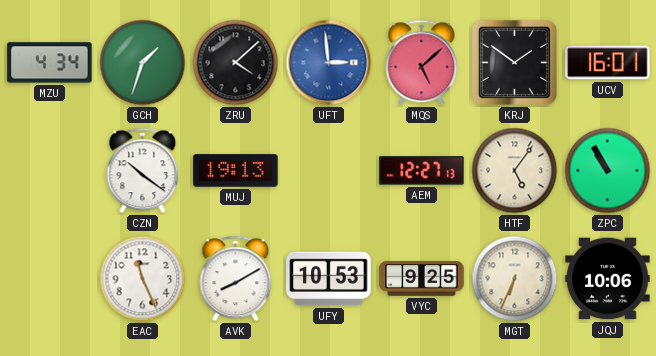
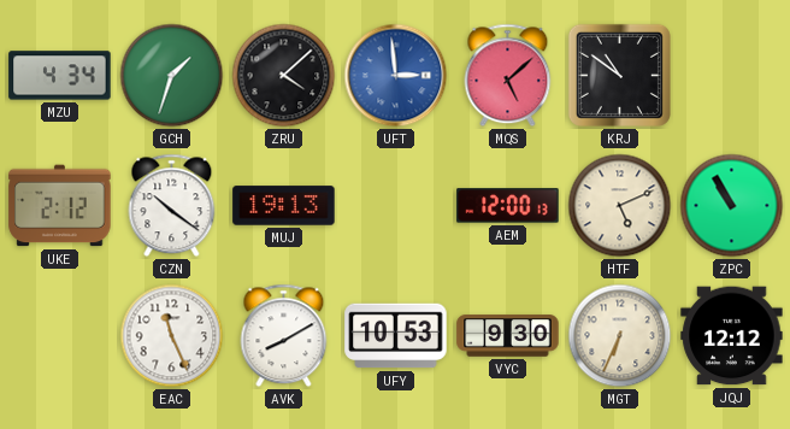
KRJ: 1:51 -> 10:51
UCV: 16:01 -> none
UKE: none -> 2:12
AEM: 12:27 -> 12:00
HTF: 5:06 -> 5:11
VYC: 9:25 -> 9:30
JQJ: 10:06 -> 12:12
